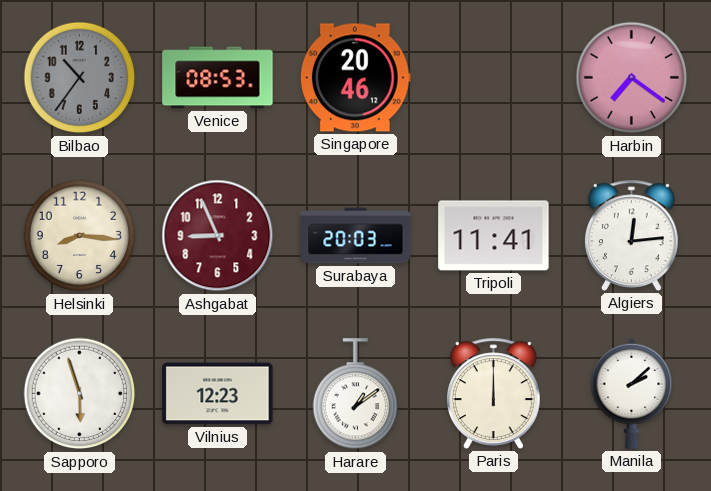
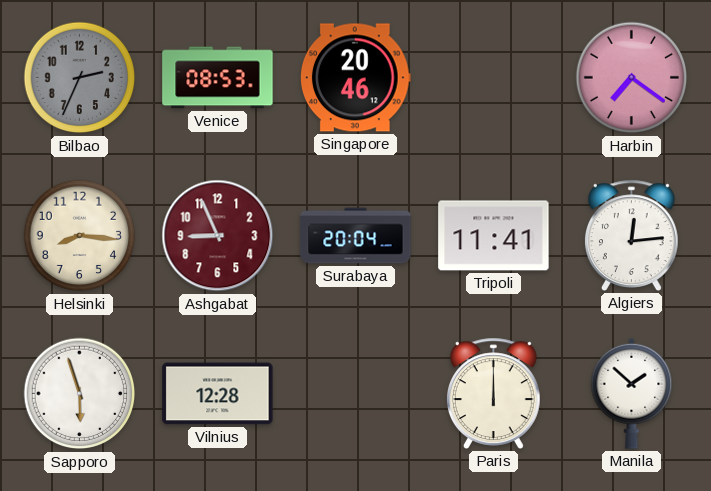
Bilbao: 10:36 -> 2:34
Surabaya: 20:03 -> 20:04
Vilnius: 12:23 -> 12:28
Harare: 1:09 -> none
Manila: 2:08 -> 1:52
